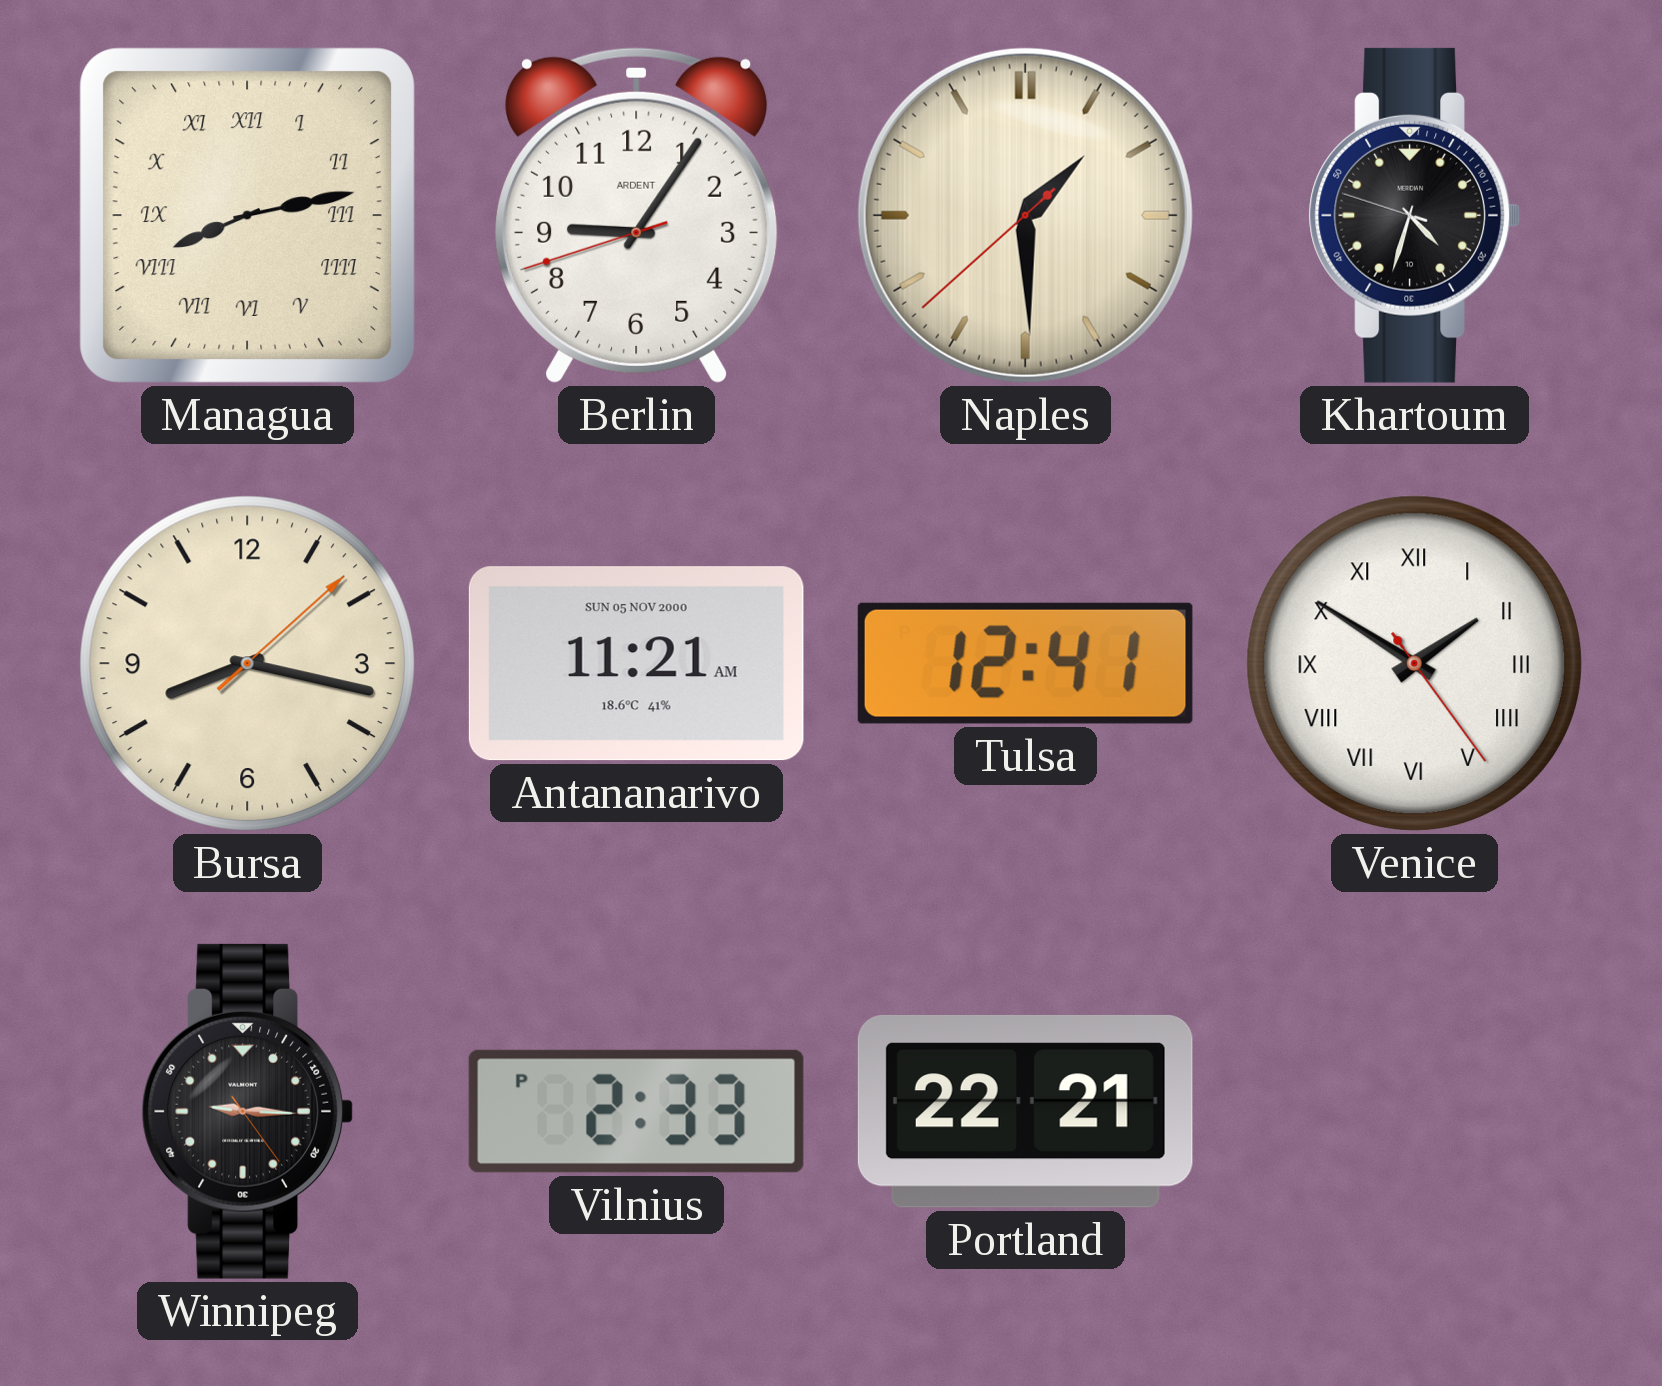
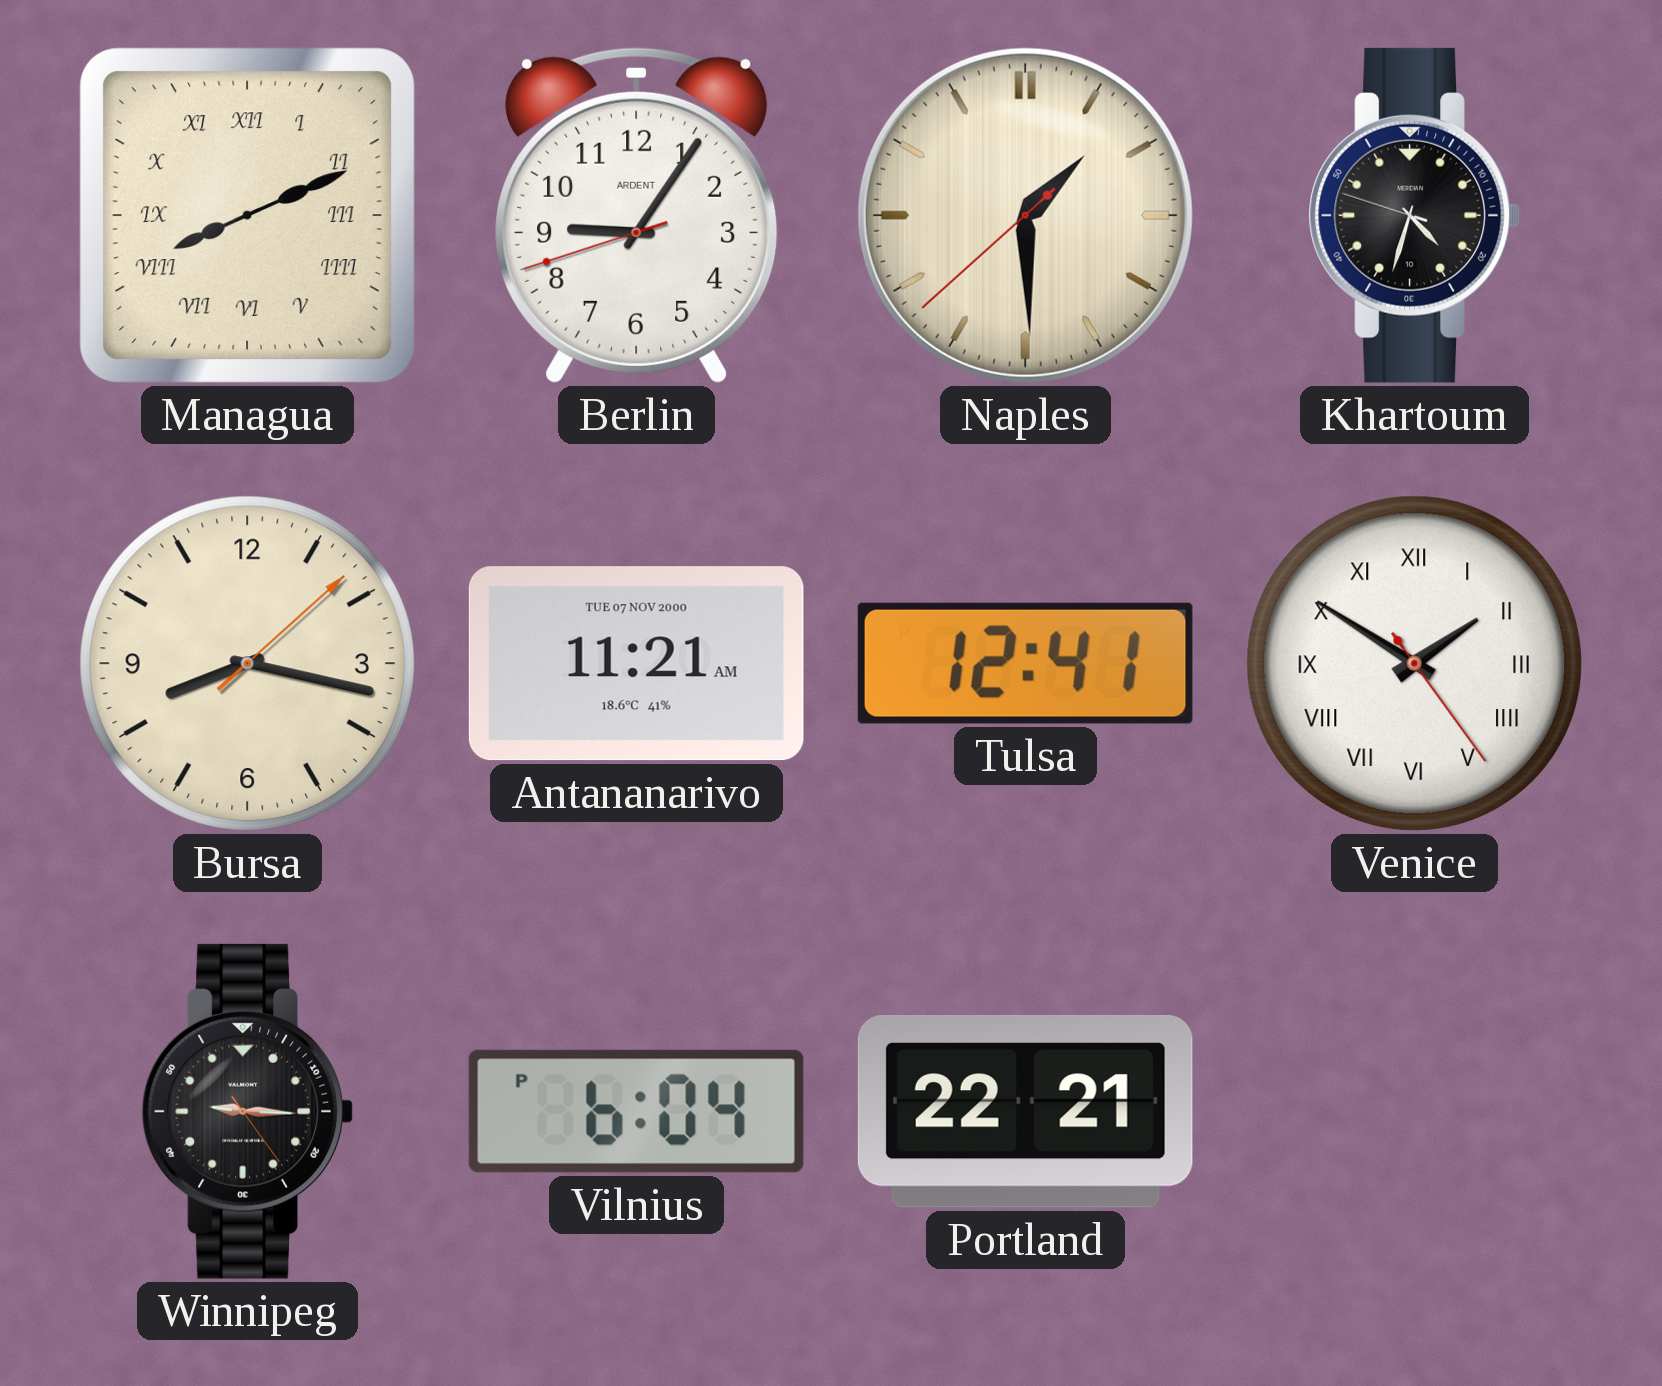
Managua: 8:13 -> 8:11
Antananarivo date: SUN 05 NOV 2000 -> TUE 07 NOV 2000
Vilnius: 2:33 -> 6:04
